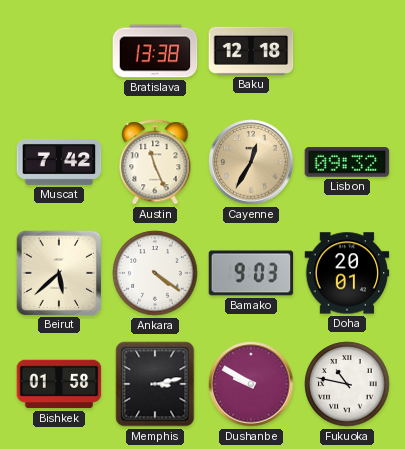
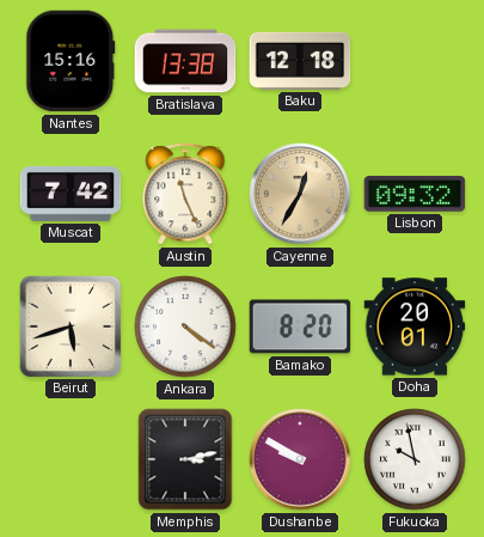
Nantes: none -> 15:16
Beirut: 5:38 -> 5:42
Bamako: 9:03 -> 8:20
Bishkek: 01:58 -> none
Fukuoka: 10:47 -> 9:58
